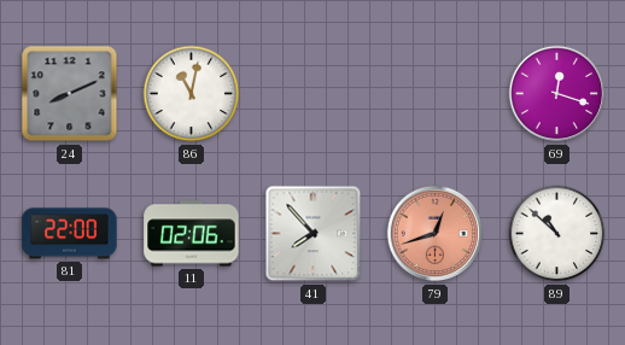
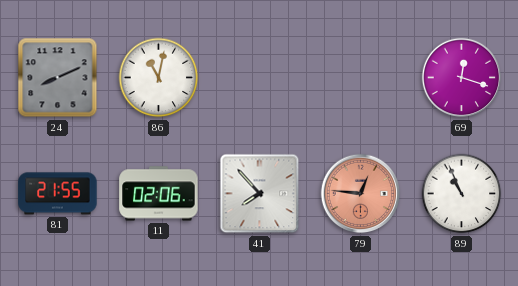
81: 22:00 -> 21:55
79: 12:42 -> 12:46
89: 10:52 -> 10:56
